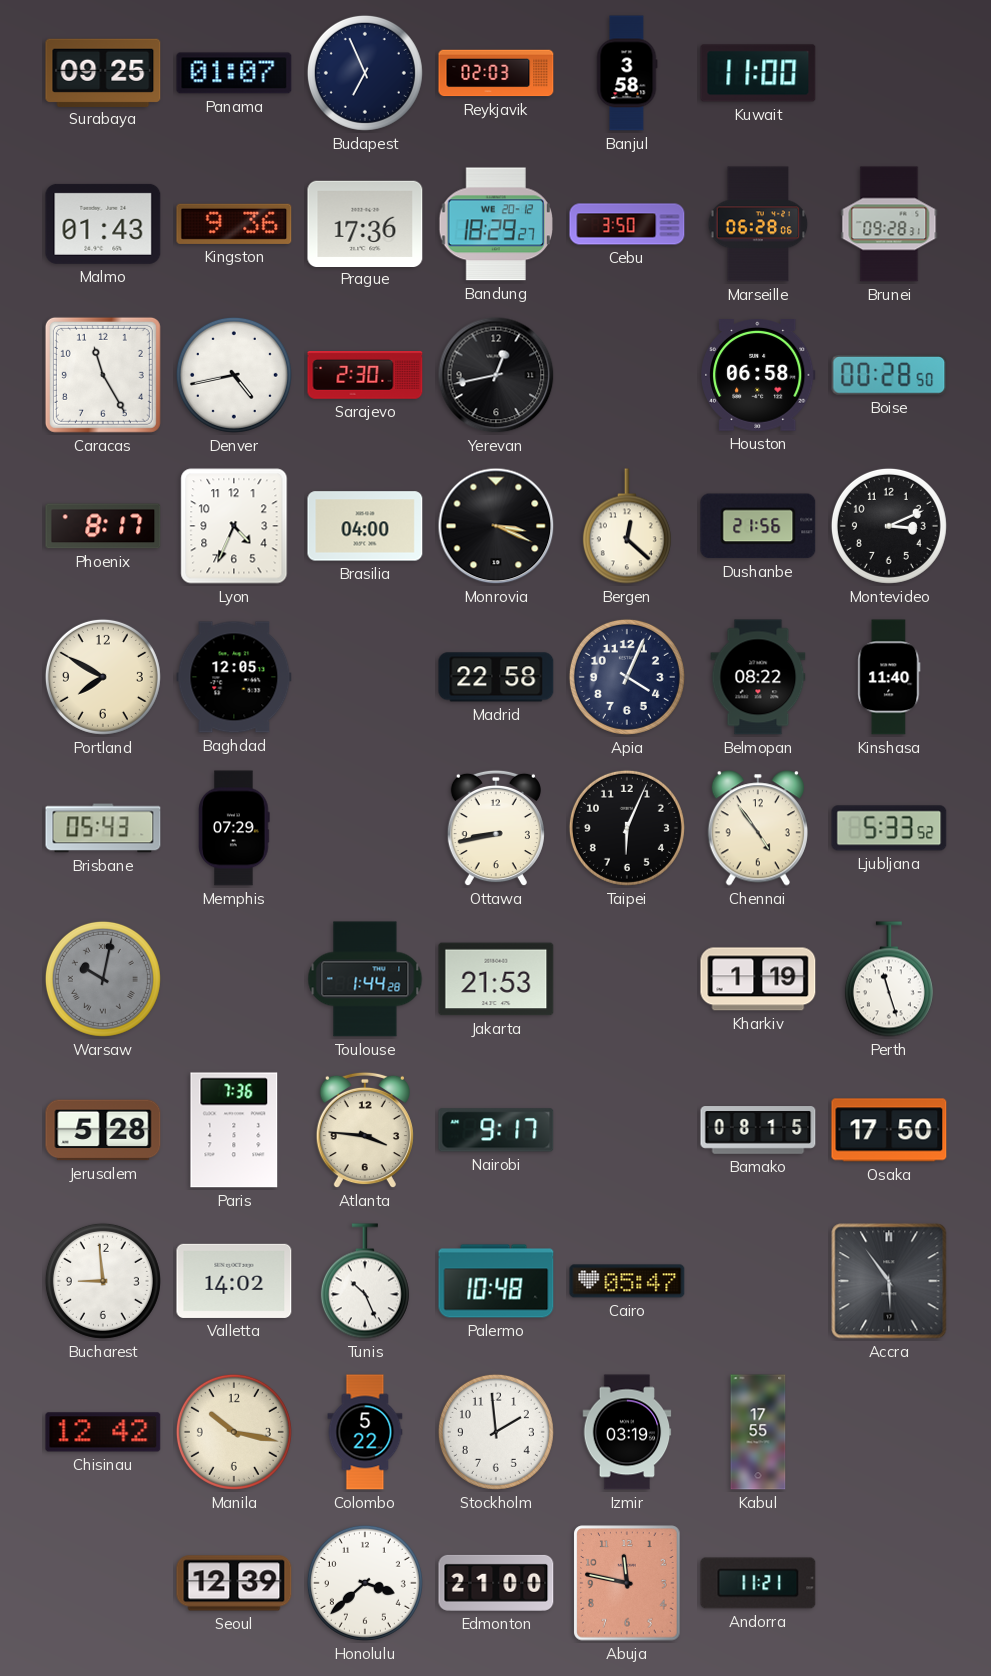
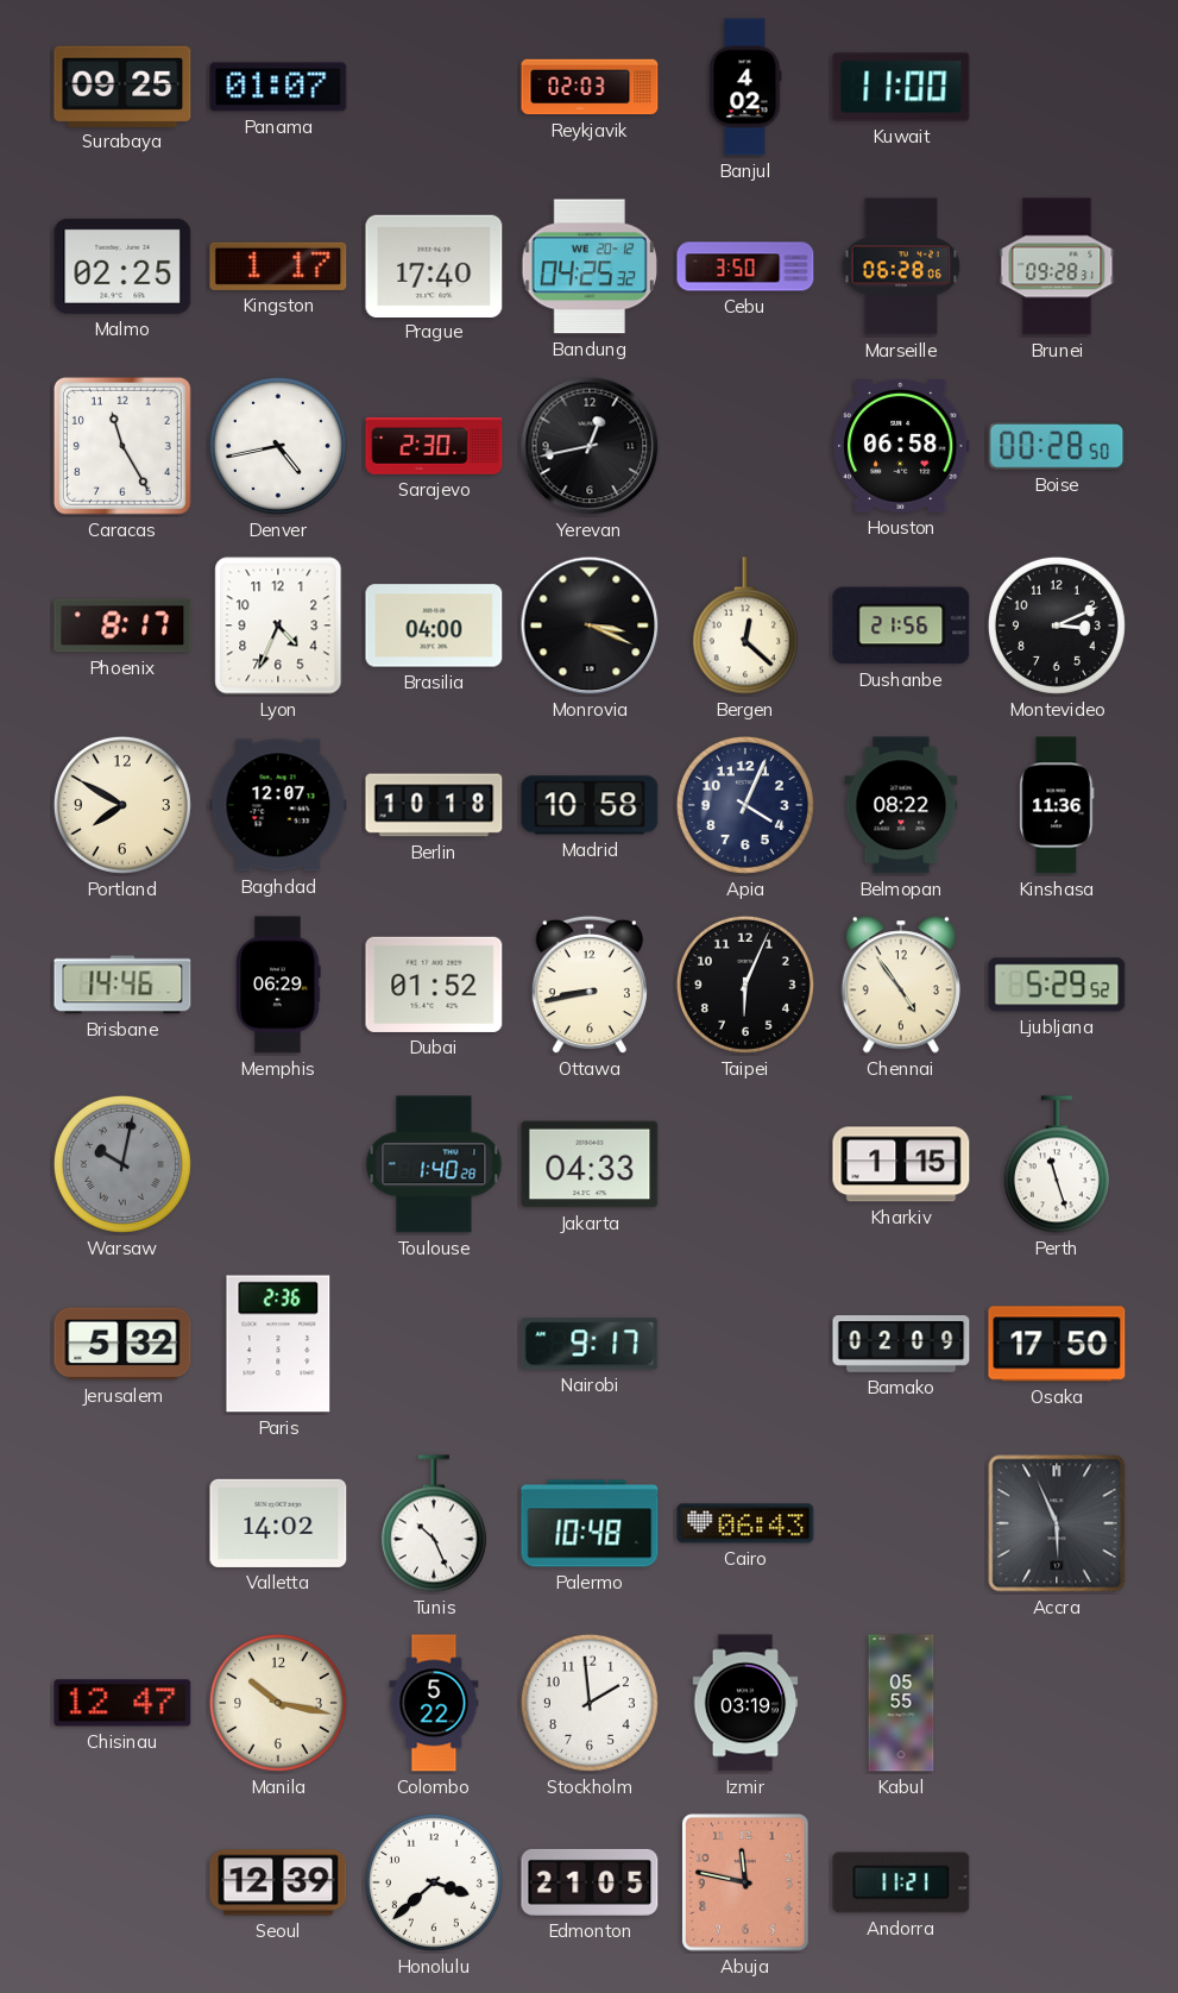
Budapest: 6:56 -> none
Banjul: 3:58 -> 4:02
Malmo: 01:43 -> 02:25
Kingston: 9:36 -> 1:17
Prague: 17:36 -> 17:40
Bandung: 18:29 -> 04:25
Baghdad: 12:05 -> 12:07
Berlin: none -> 10:18
Madrid: 22:58 -> 10:58
Kinshasa: 11:40 -> 11:36
Brisbane: 05:43 -> 14:46
Memphis: 07:29 -> 06:29
Dubai: none -> 01:52
Ljubljana: 5:33 -> 5:29
Toulouse: 1:44 -> 1:40
Jakarta: 21:53 -> 04:33
Kharkiv: 1:19 -> 1:15
Jerusalem: 5:28 -> 5:32
Paris: 7:36 -> 2:36
Atlanta: 3:46 -> none
Bamako: 08:15 -> 02:09
Bucharest: 8:59 -> none
Cairo: 05:47 -> 06:43
Accra: 5:54 -> 5:56
Chisinau: 12:42 -> 12:47
Kabul: 17:55 -> 05:55
Edmonton: 21:00 -> 21:05
